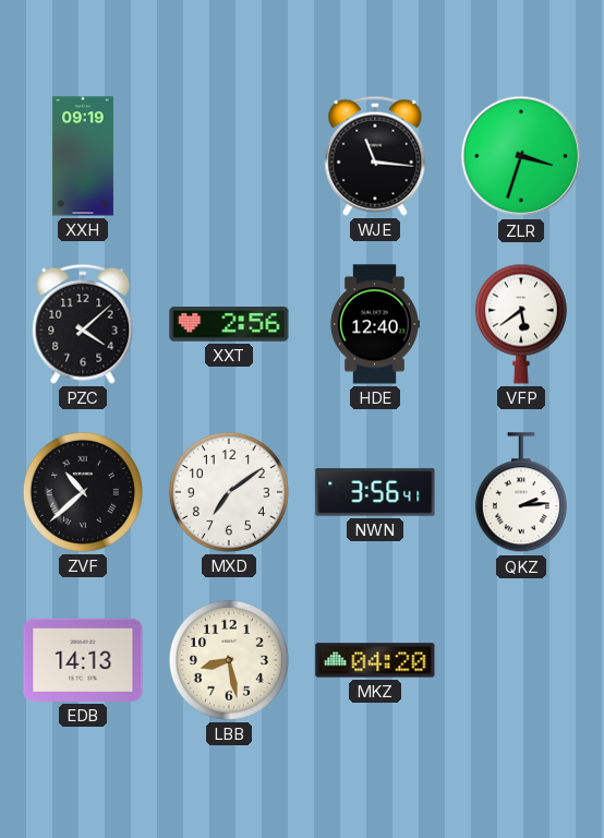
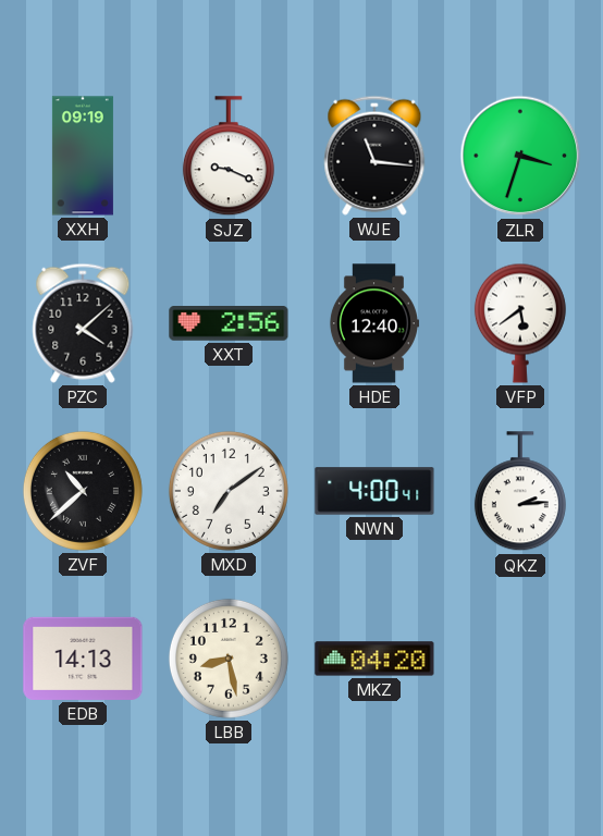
SJZ: none -> 9:19
NWN: 3:56 -> 4:00
